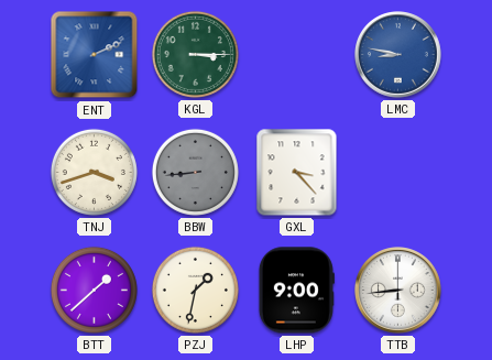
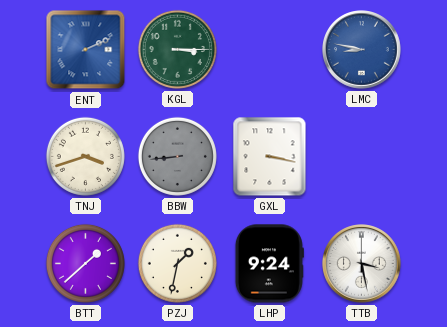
GXL: 3:23 -> 3:17
LHP: 9:00 -> 9:24
TTB: 8:44 -> 3:28
